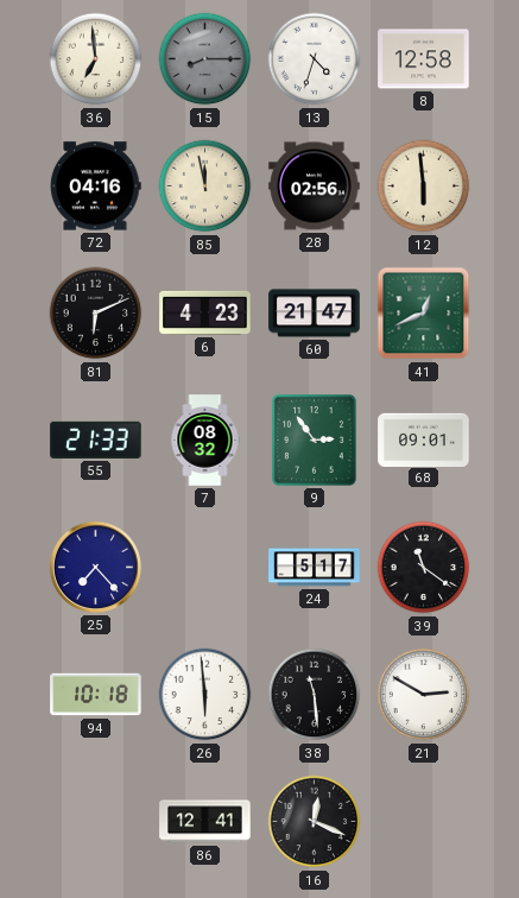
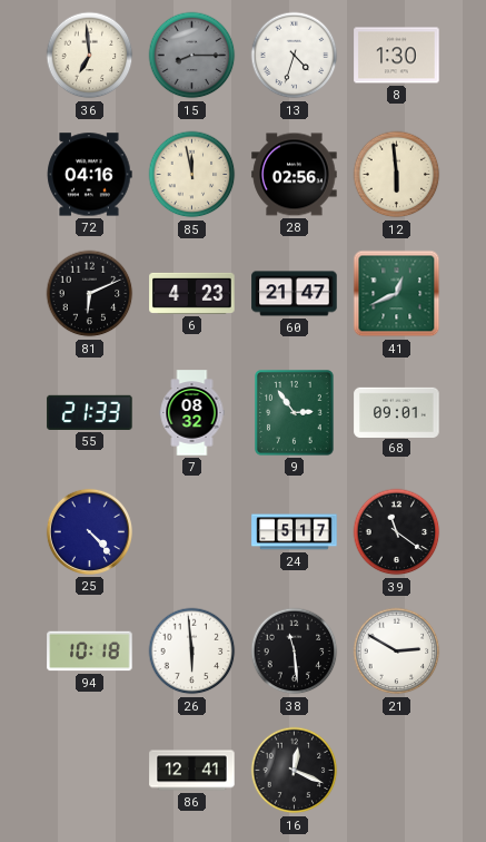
8: 12:58 -> 1:30
25: 7:23 -> 4:23
